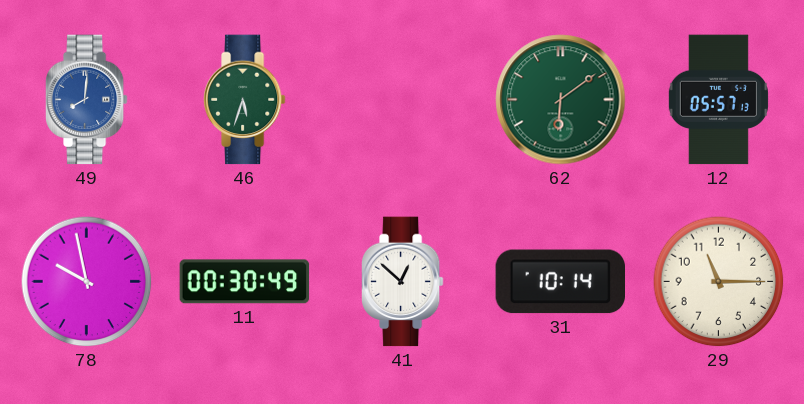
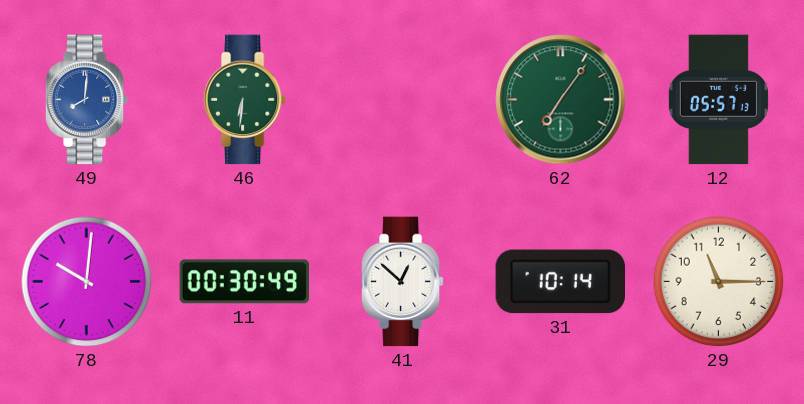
46: 5:33 -> 6:31
62: 6:09 -> 7:06
78: 9:58 -> 10:01
